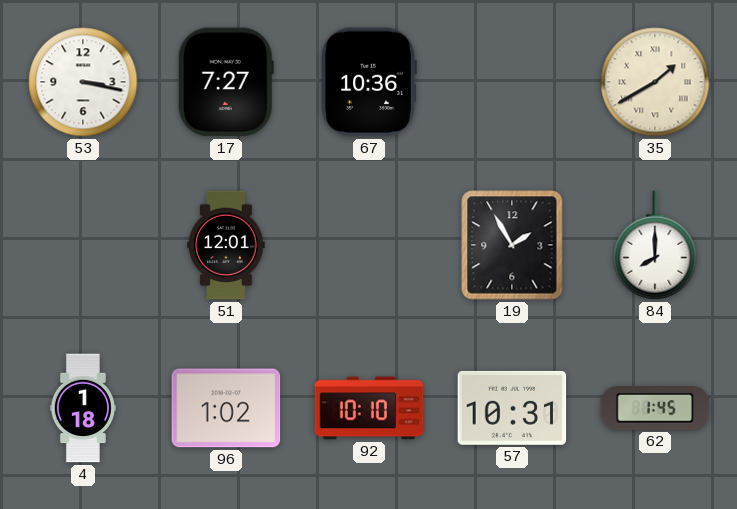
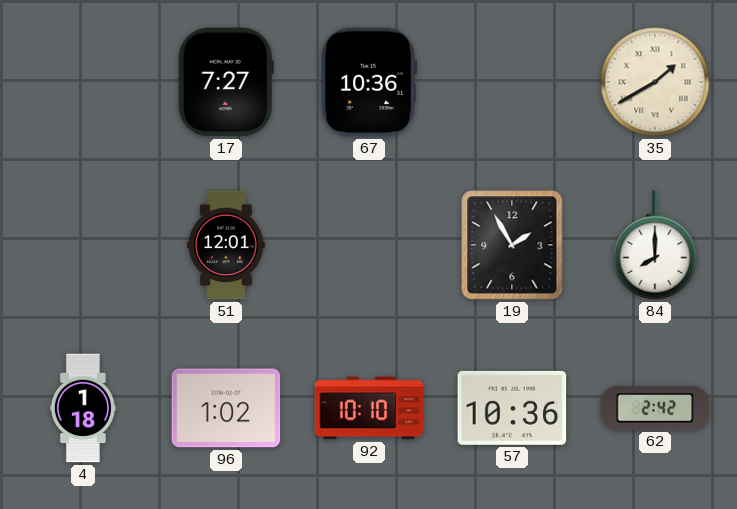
53: 3:17 -> none
57: 10:31 -> 10:36
62: 1:45 -> 2:42
